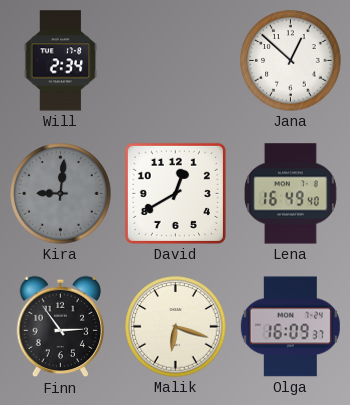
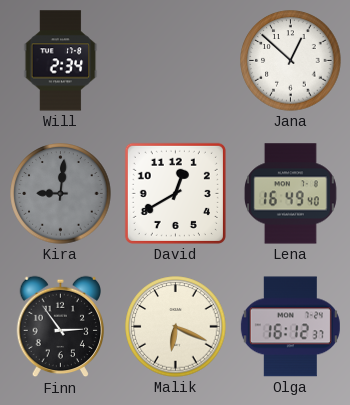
Malik: 6:18 -> 6:19
Olga: 16:09 -> 16:12
